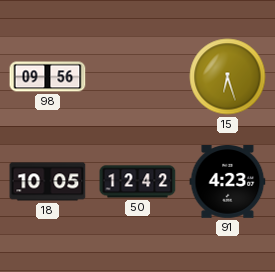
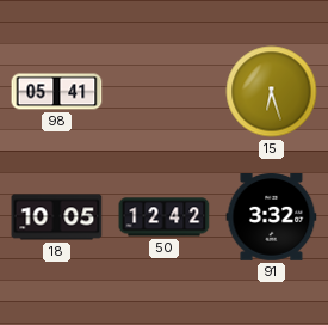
98: 09:56 -> 05:41
91: 4:23 -> 3:32
